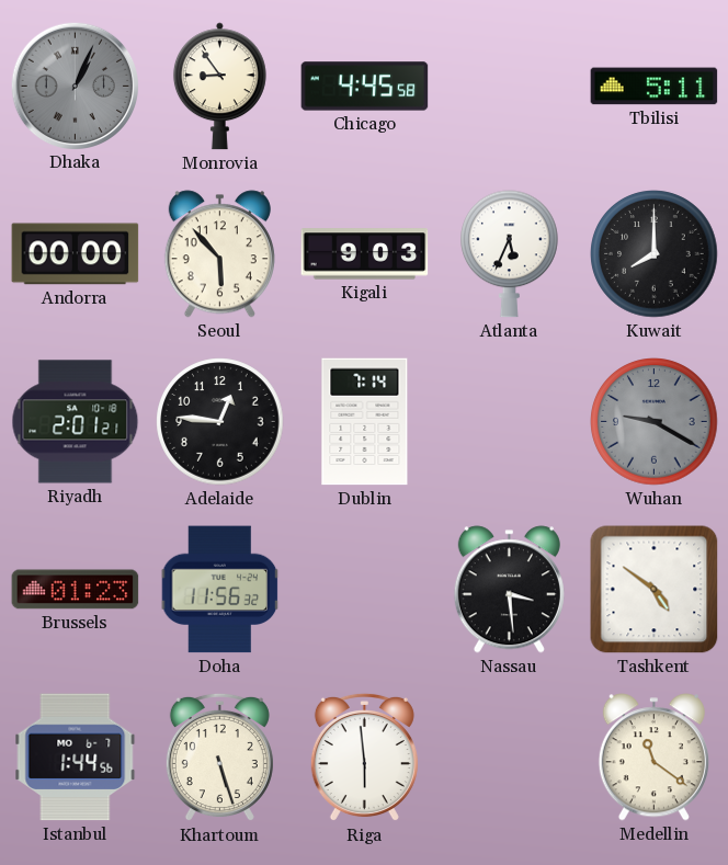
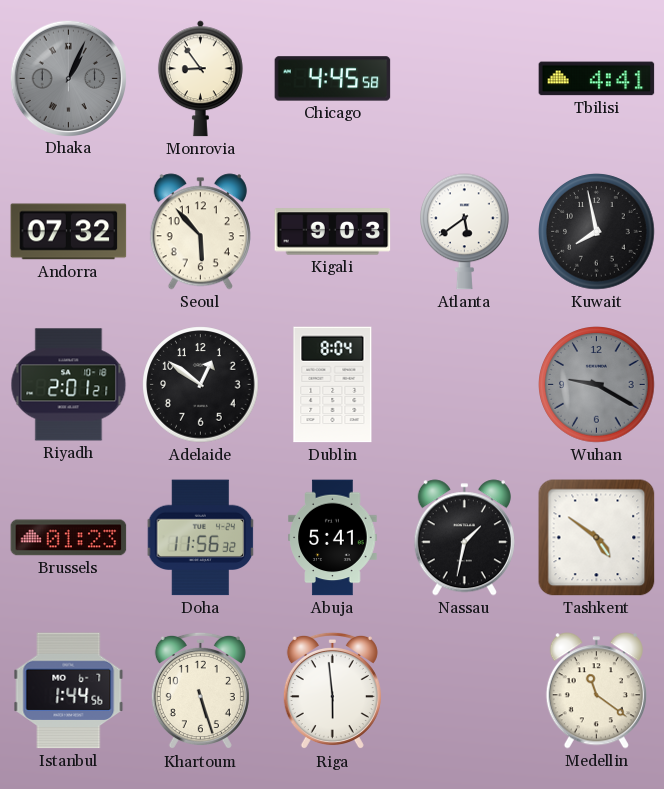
Tbilisi: 5:11 -> 4:41
Andorra: 00:00 -> 07:32
Atlanta: 5:34 -> 5:39
Kuwait: 8:00 -> 7:58
Adelaide: 12:46 -> 12:51
Dublin: 7:14 -> 8:04
Abuja: none -> 5:41
Nassau: 3:29 -> 1:32
